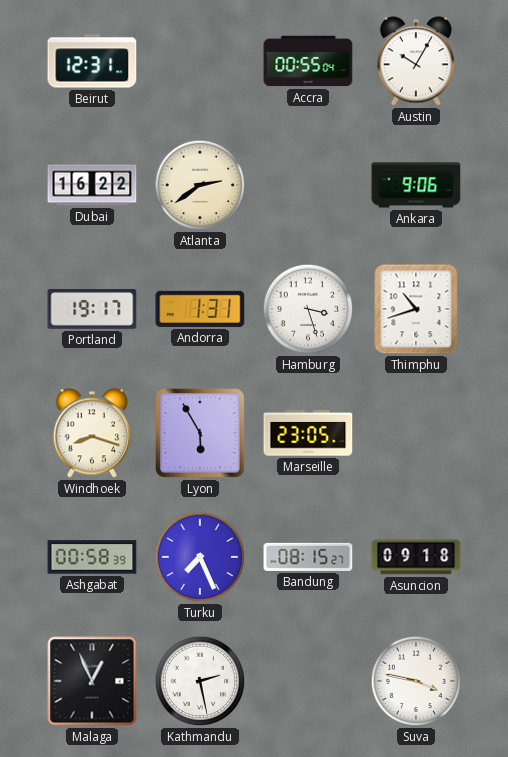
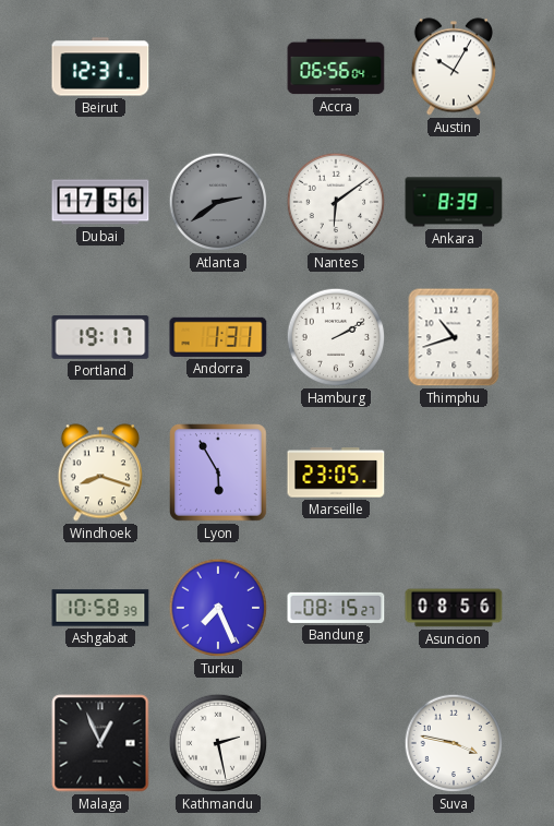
Accra: 00:55 -> 06:56
Dubai: 16:22 -> 17:56
Atlanta dial: cream -> grey
Nantes: none -> 6:09
Ankara: 9:06 -> 8:39
Hamburg: 3:27 -> 2:10
Ashgabat: 00:58 -> 10:58
Asuncion: 09:18 -> 08:56
